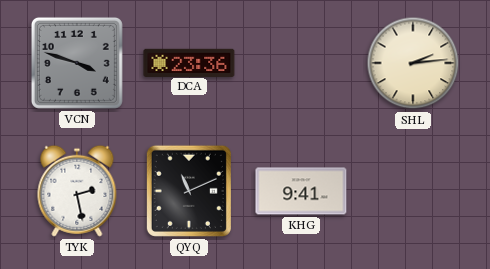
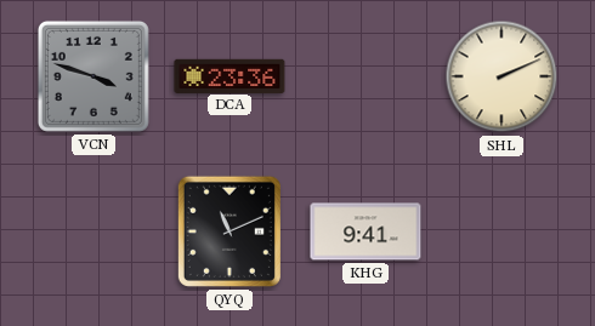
SHL: 2:14 -> 2:11
TYK: 2:28 -> none
